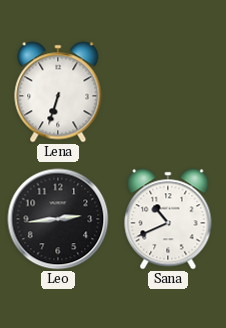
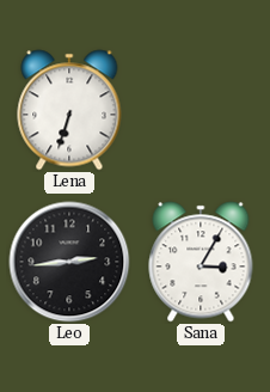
Sana: 10:41 -> 3:05
